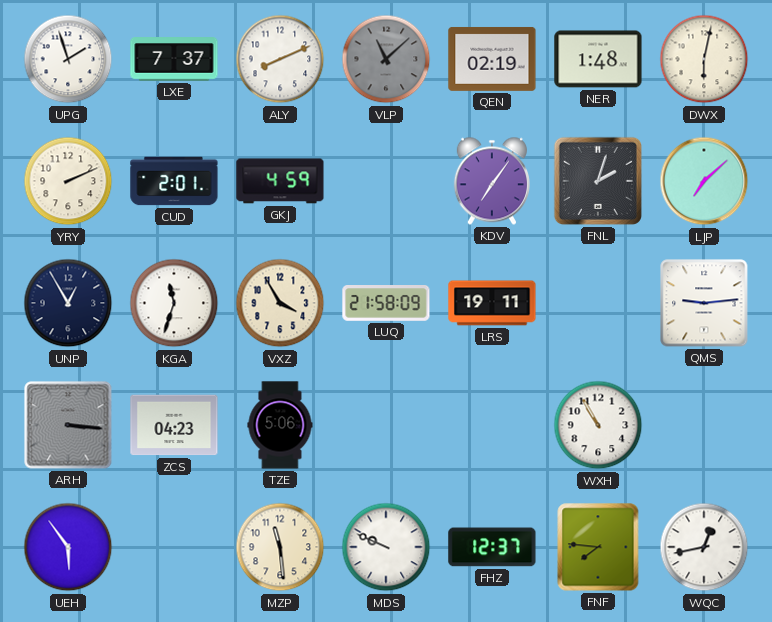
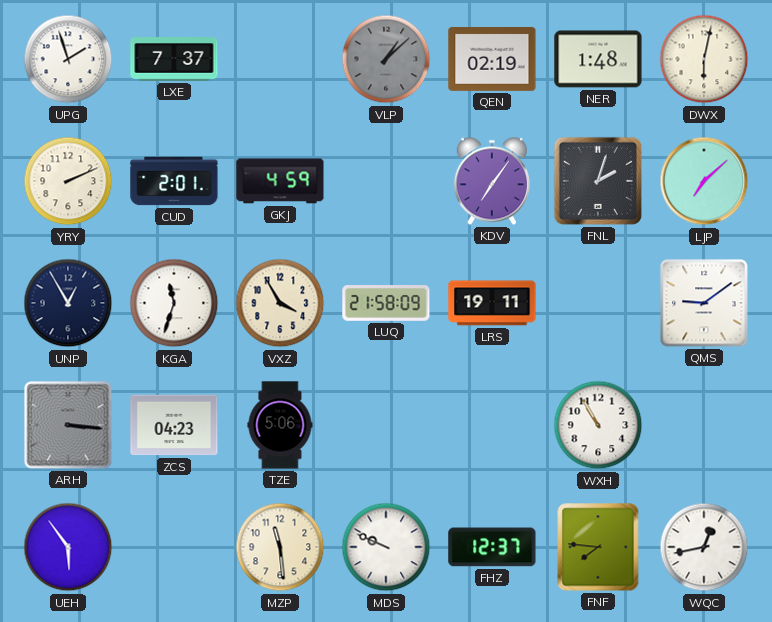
ALY: 8:11 -> none
VLP: 11:08 -> 1:08
QMS: 9:14 -> 9:09
